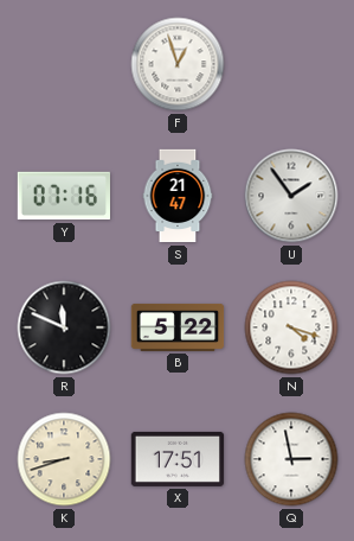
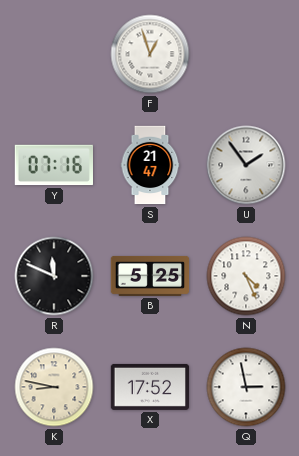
B: 5:22 -> 5:25
N: 4:18 -> 4:26
K: 8:42 -> 8:47
X: 17:51 -> 17:52
